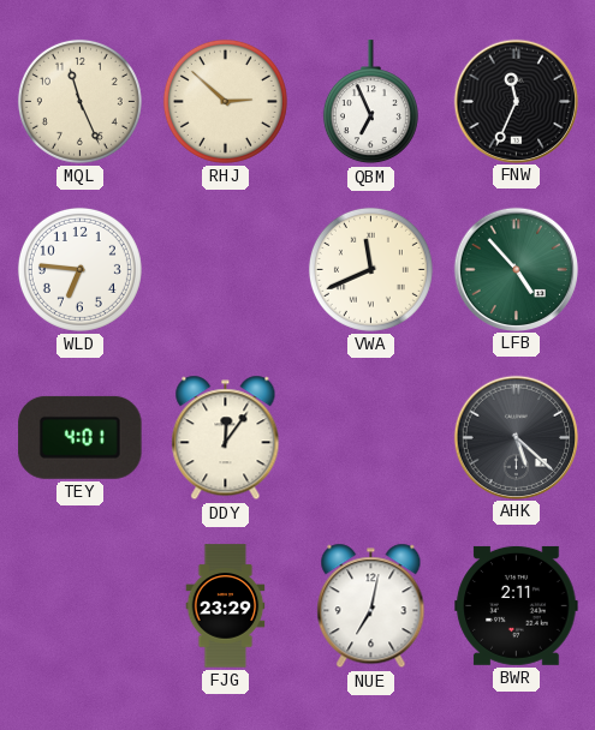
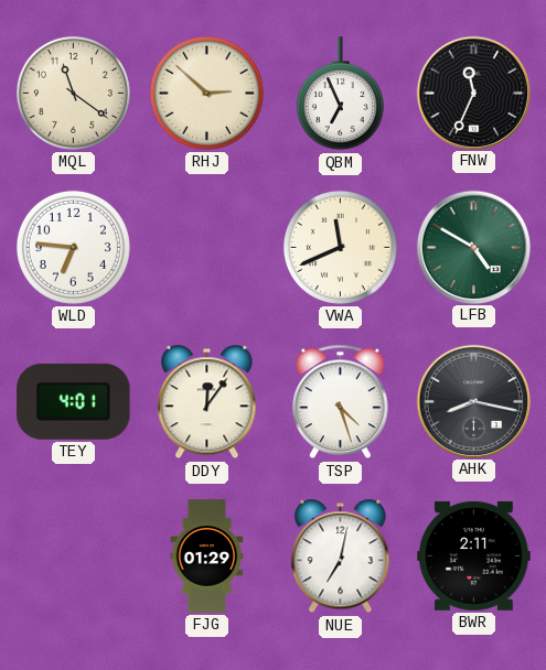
MQL: 11:26 -> 11:21
LFB: 4:53 -> 4:50
TSP: none -> 4:27
AHK: 5:22 -> 8:17
FJG: 23:29 -> 01:29
